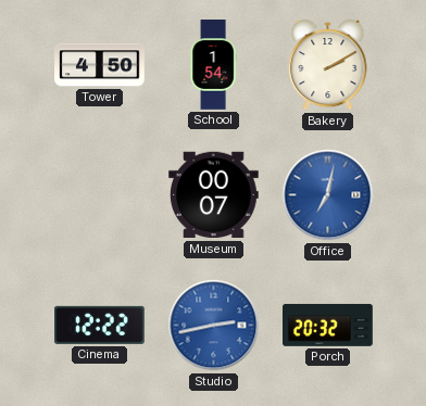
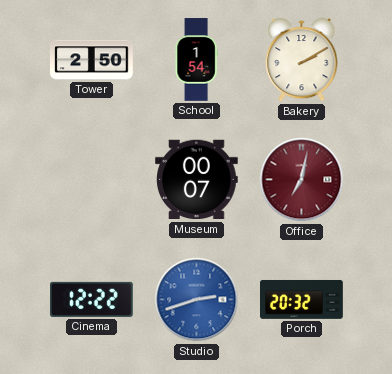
Tower: 4:50 -> 2:50
Office dial: blue -> burgundy
Studio: 2:43 -> 2:42
